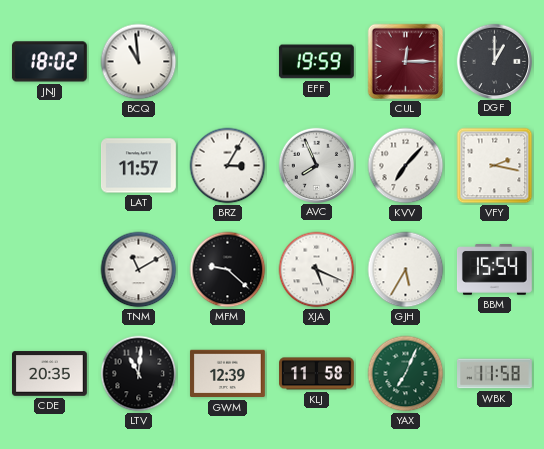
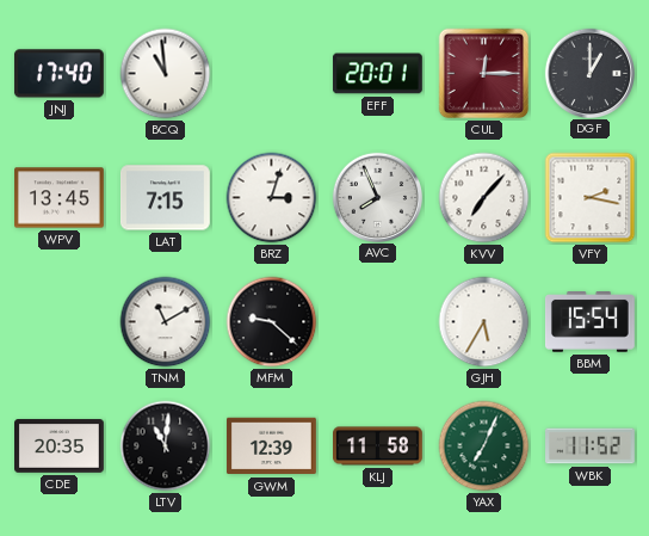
JNJ: 18:02 -> 17:40
EFF: 19:59 -> 20:01
WPV: none -> 13:45
LAT: 11:57 -> 7:15
BRZ: 3:05 -> 3:03
XJA: 5:19 -> none
WBK: 11:58 -> 11:52
